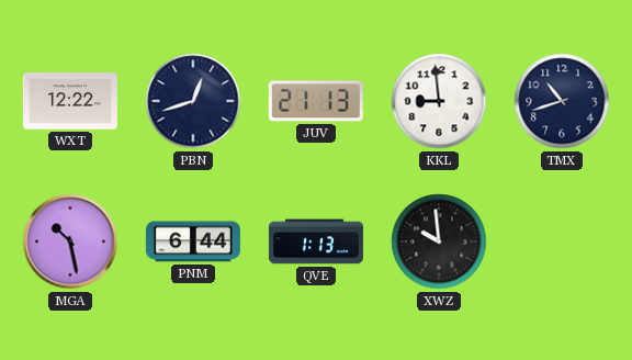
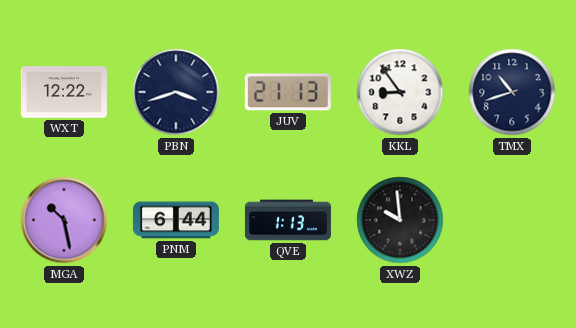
PBN: 12:42 -> 3:42
KKL: 8:59 -> 8:54
